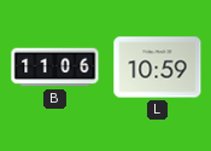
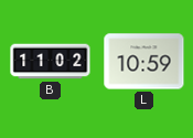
B: 11:06 -> 11:02
